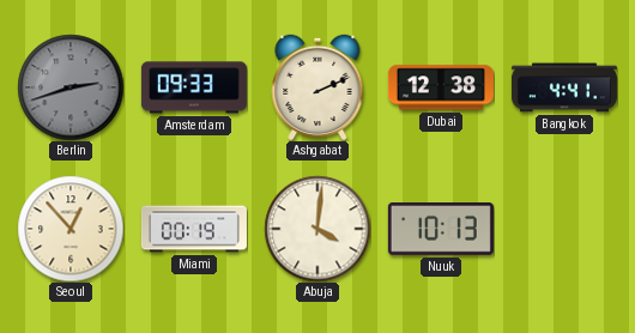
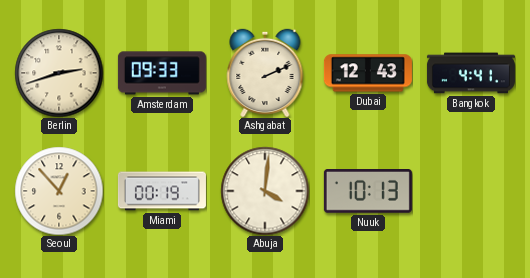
Berlin dial: grey -> cream
Dubai: 12:38 -> 12:43
